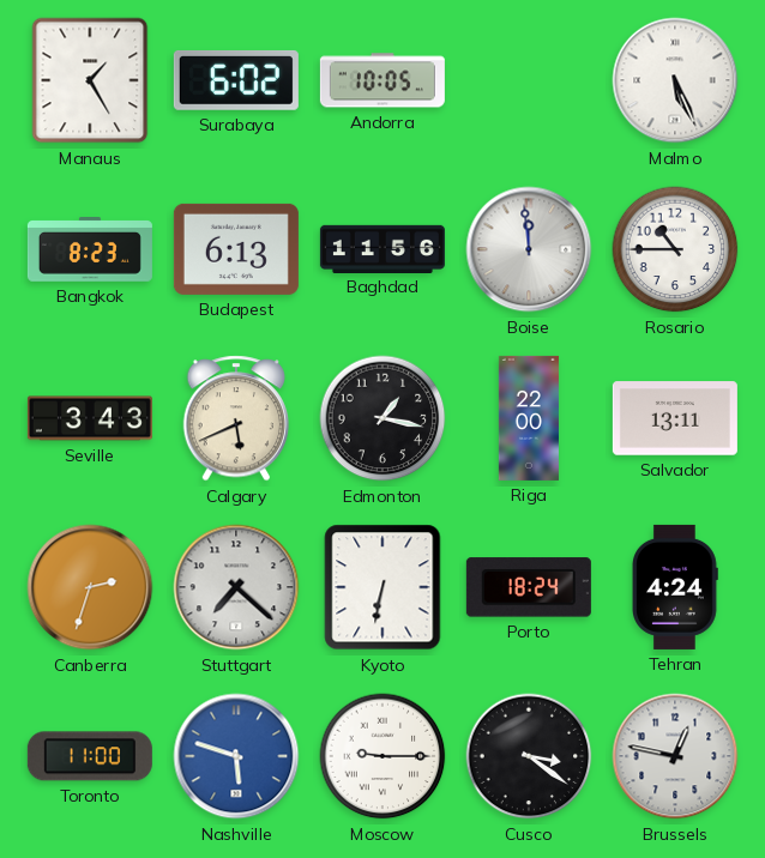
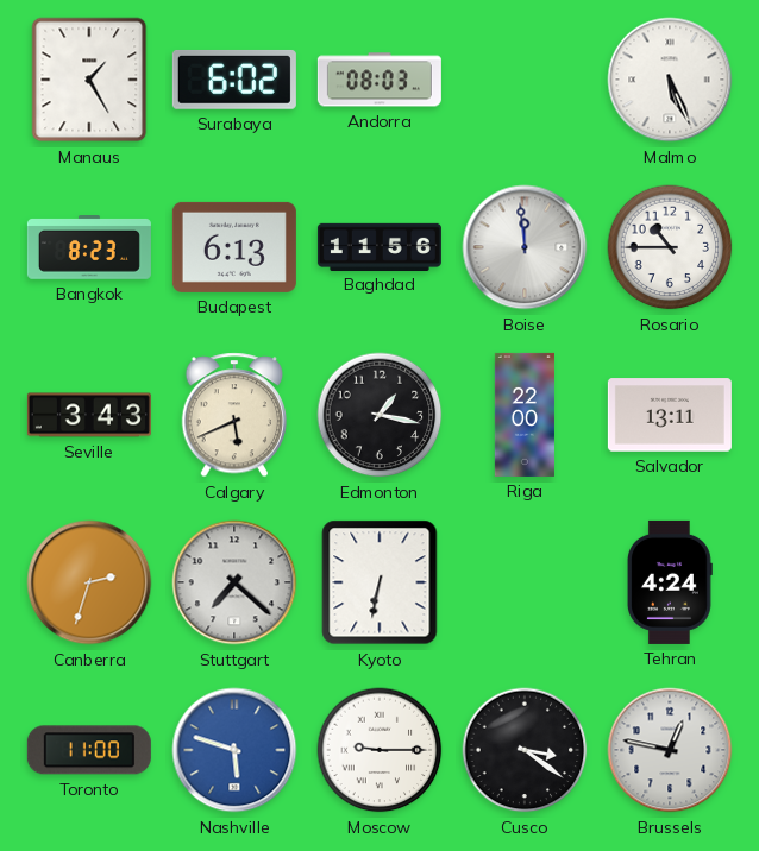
Andorra: 10:05 -> 08:03
Porto: 18:24 -> none
